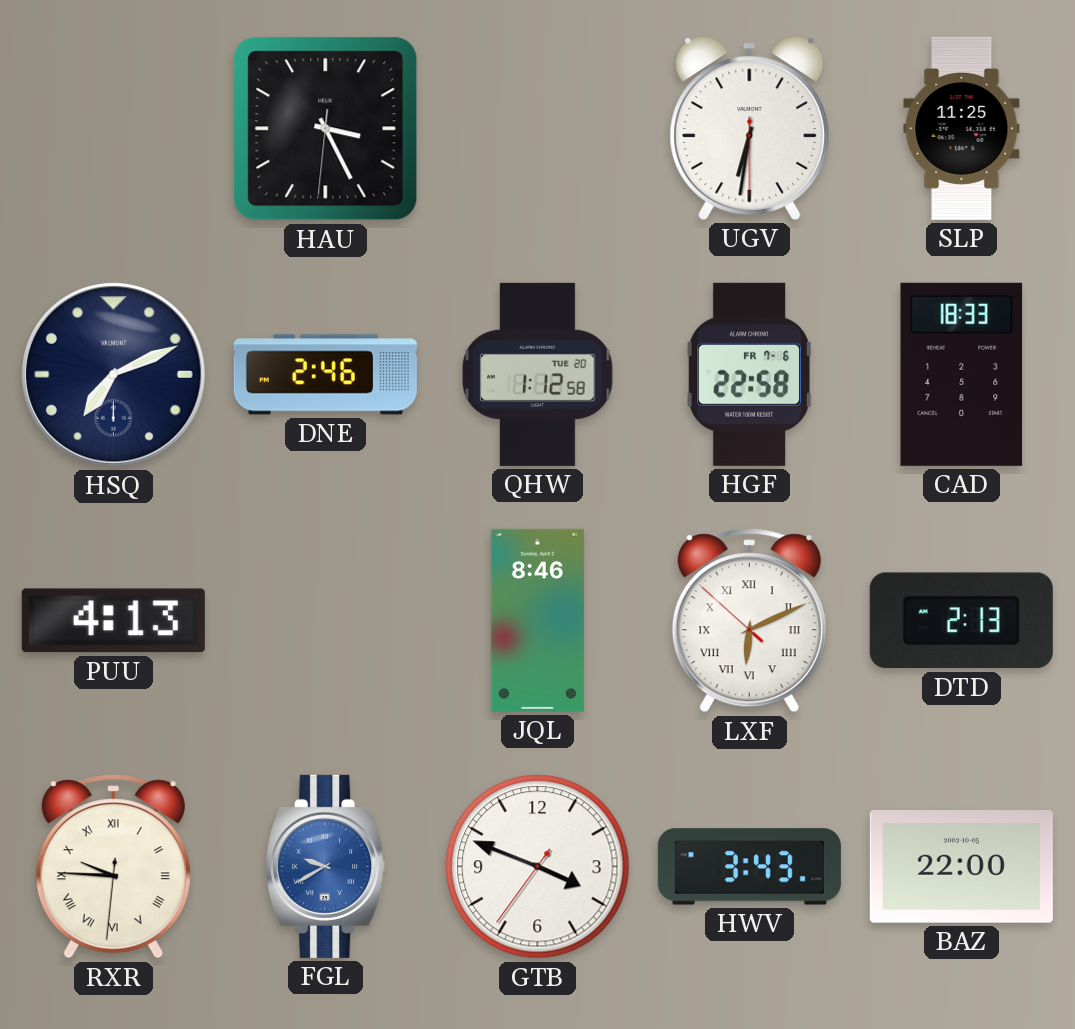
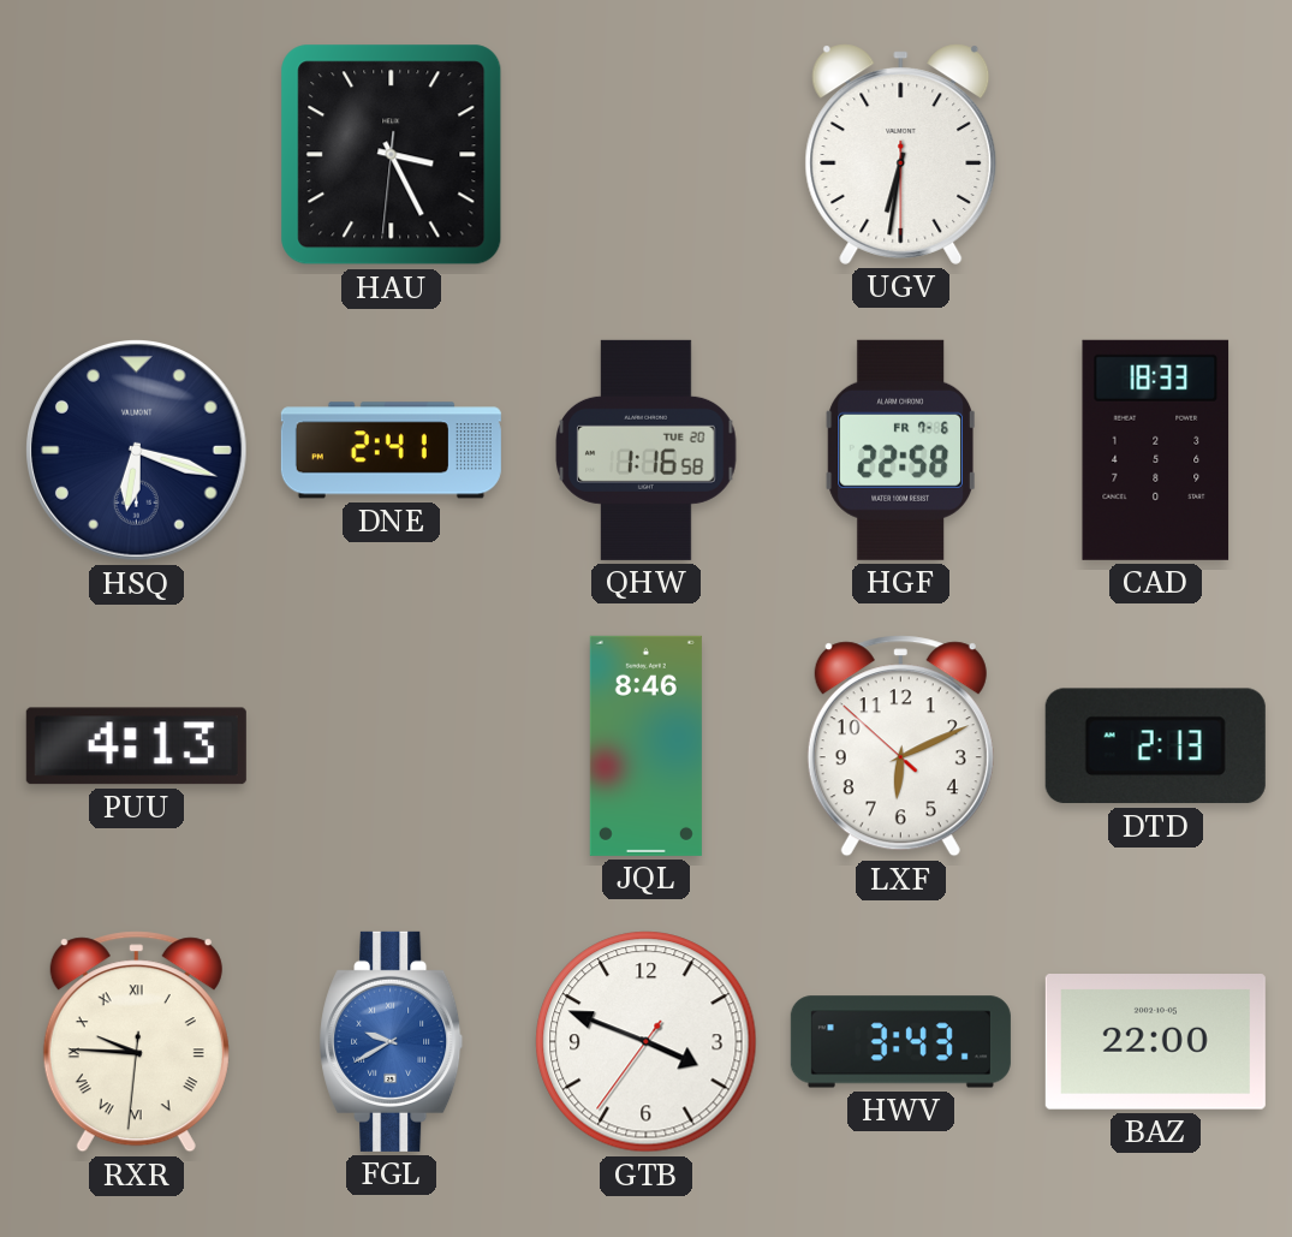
SLP: 11:25 -> none
HSQ: 7:11 -> 6:18
DNE: 2:46 -> 2:41
QHW: 1:12 -> 1:16
LXF numerals: Roman -> Arabic
